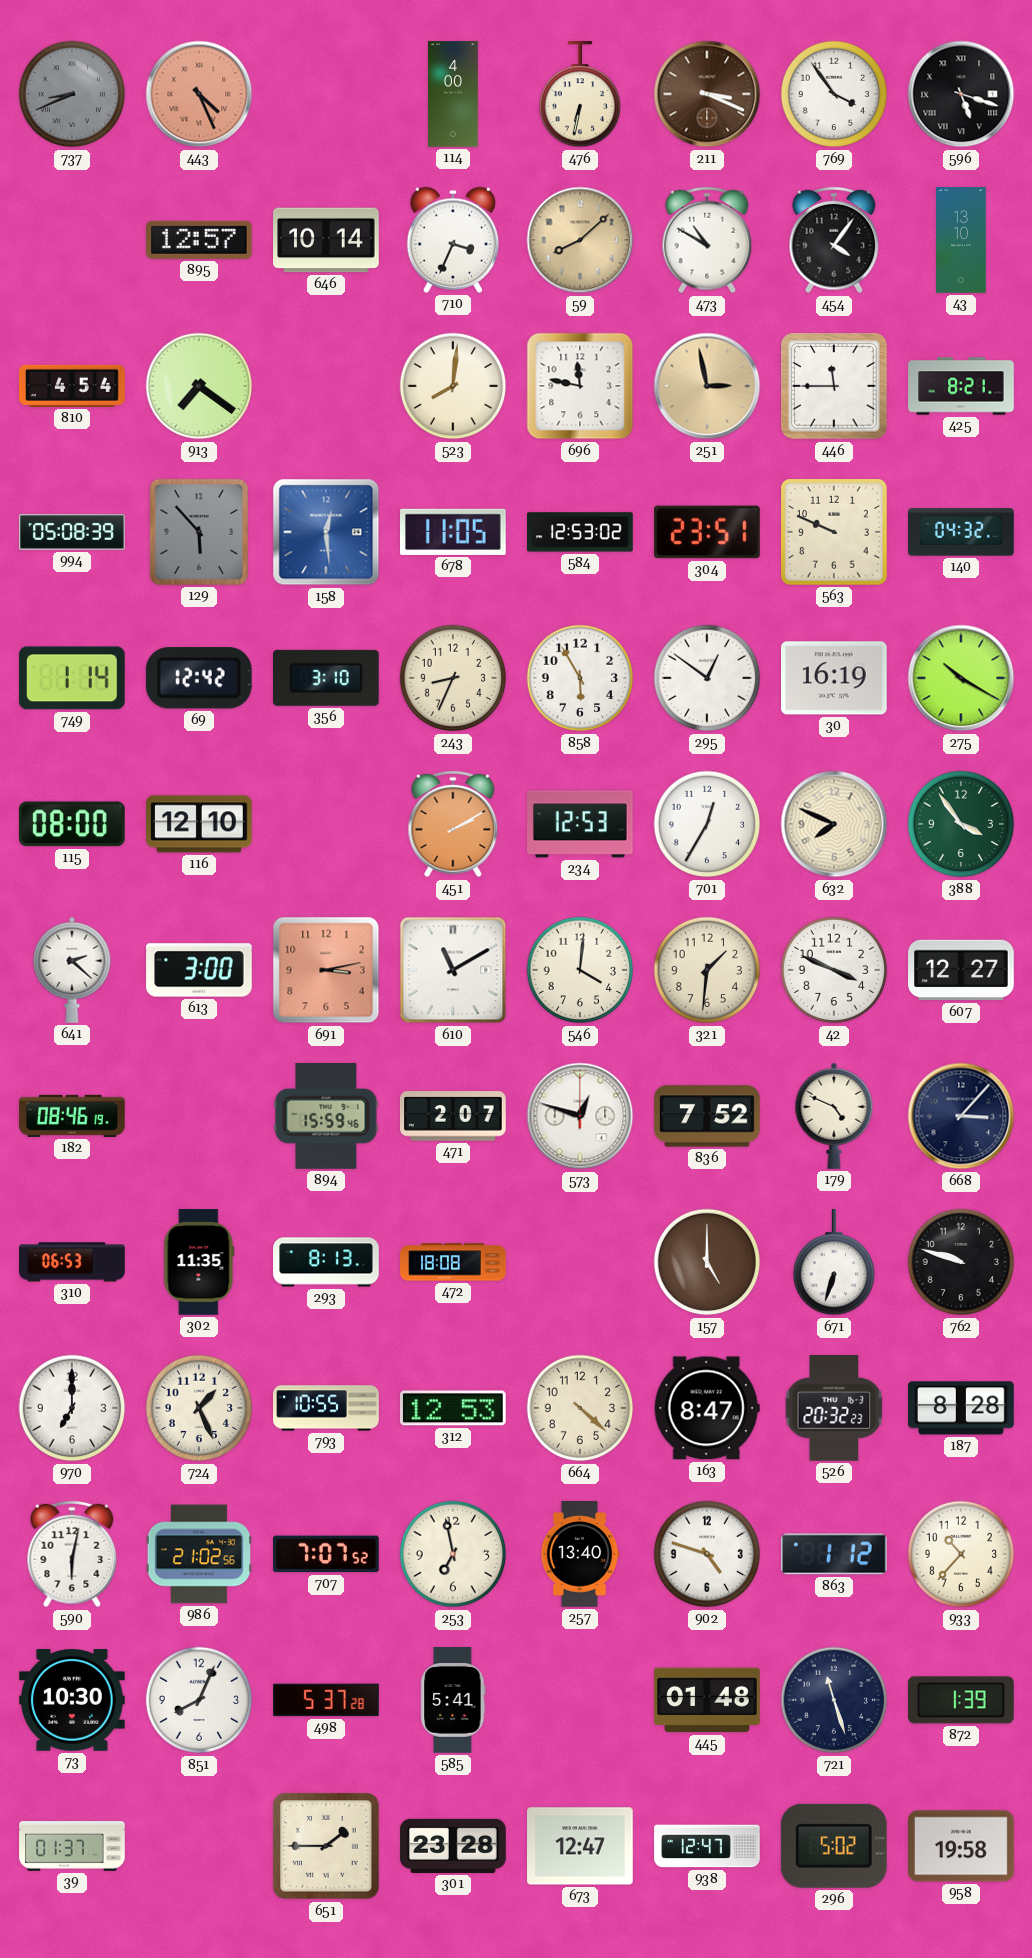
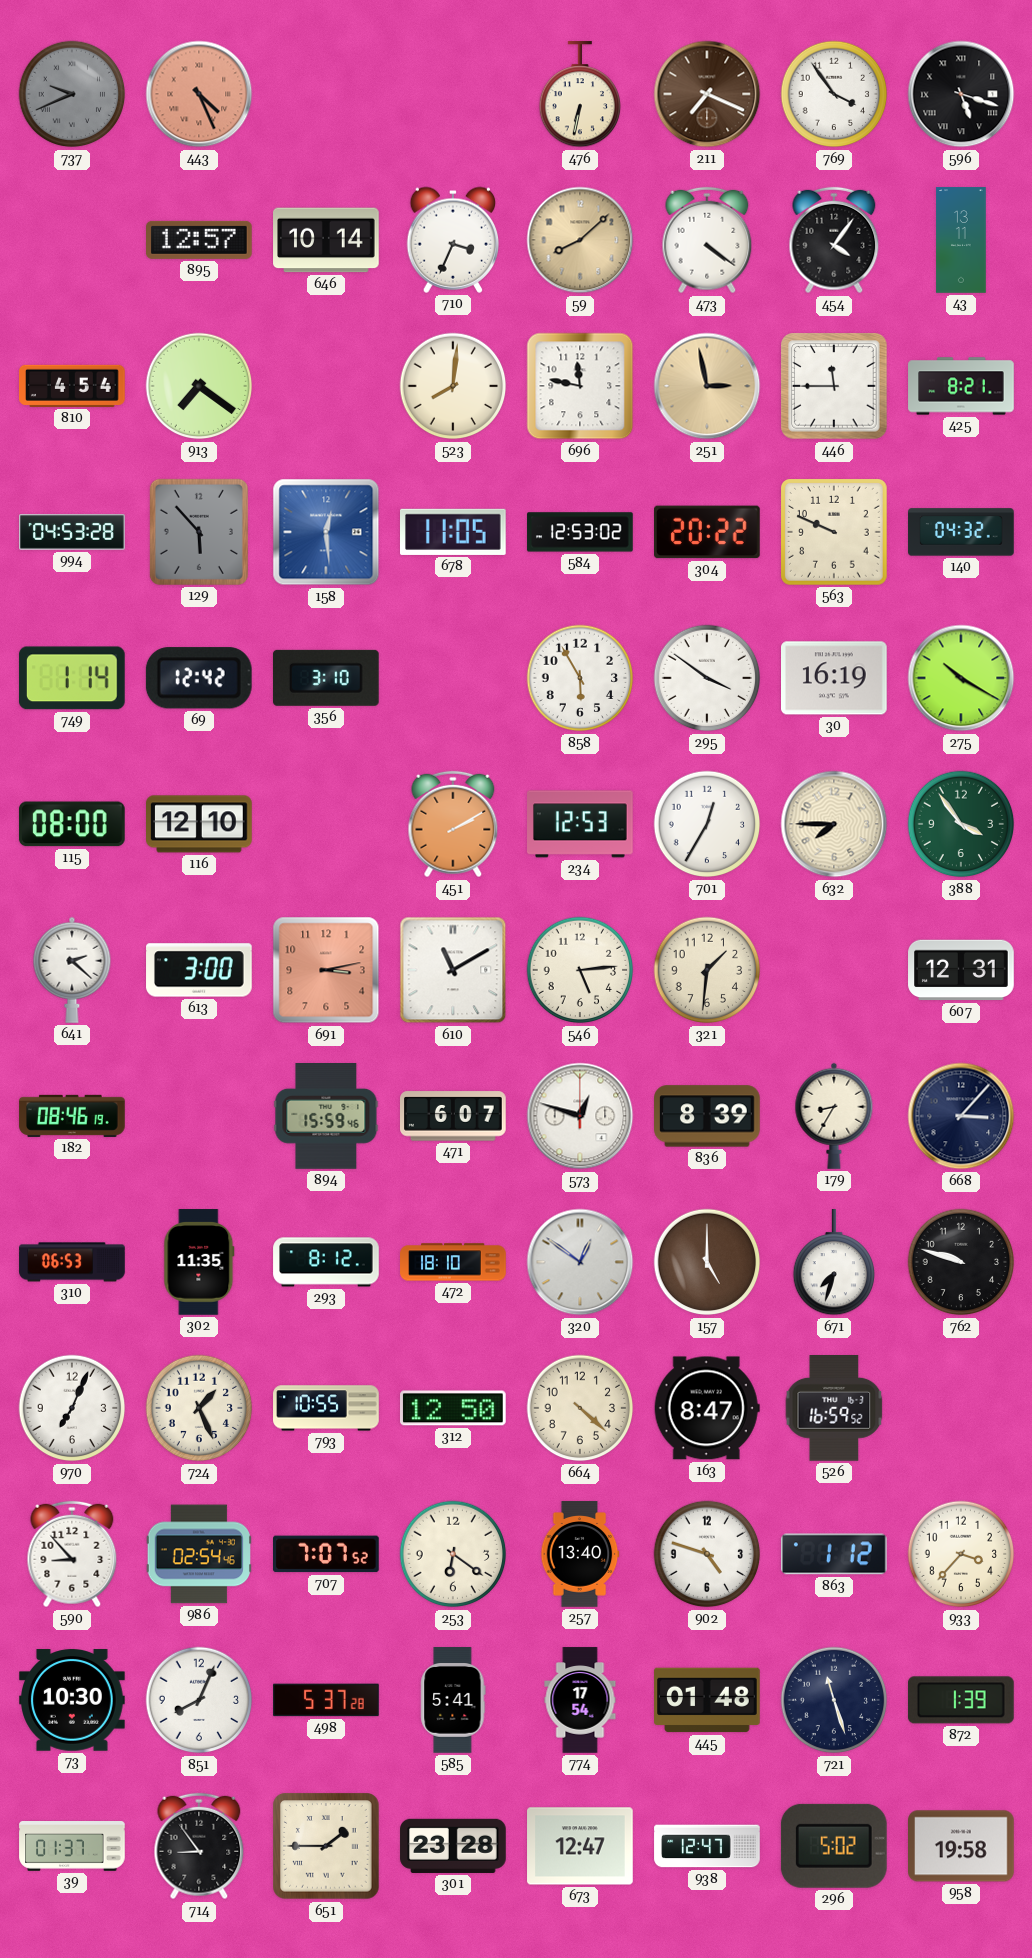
737: 8:41 -> 9:41
114: 4:00 -> none
211: 3:19 -> 7:19
473: 10:50 -> 4:21
43: 13:10 -> 13:11
994: 05:08 -> 04:53
304: 23:51 -> 20:22
243: 8:34 -> none
295: 12:51 -> 3:51
632: 7:49 -> 7:45
546: 4:01 -> 5:14
42: 3:49 -> none
607: 12:27 -> 12:31
471: 2:07 -> 6:07
836: 7:52 -> 8:39
179: 4:49 -> 8:35
293: 8:13 -> 8:12
472: 18:08 -> 18:10
320: none -> 12:51
671: 6:33 -> 7:33
970: 7:00 -> 7:04
312: 12:53 -> 12:50
526: 20:32 -> 16:59
187: 8:28 -> none
590: 6:02 -> 8:53
986: 21:02 -> 02:54
253: 6:58 -> 6:21
933: 10:37 -> 3:37
774: none -> 17:54
714: none -> 8:54
